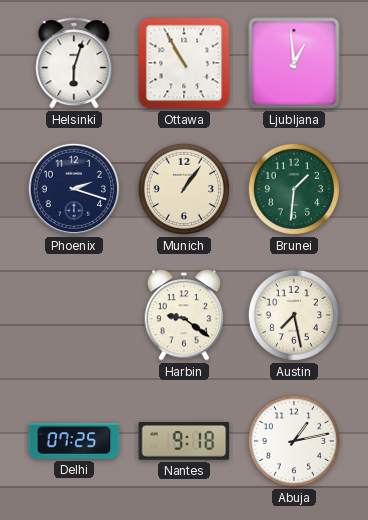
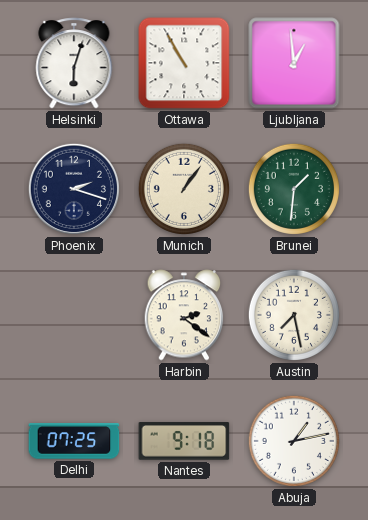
Harbin: 9:21 -> 2:21
